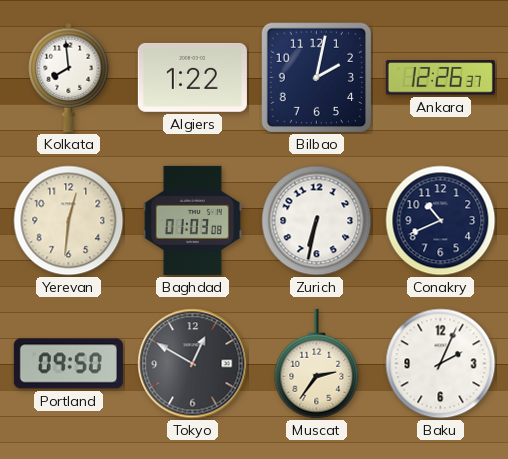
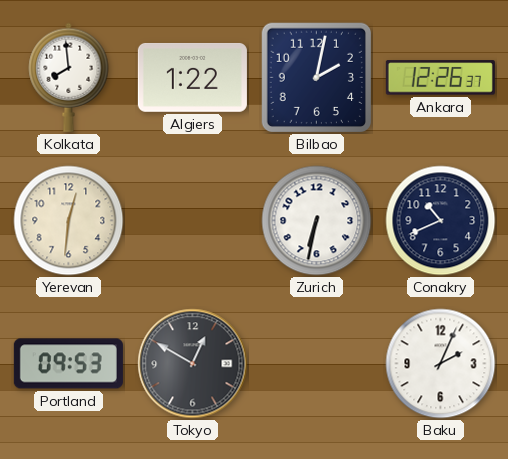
Baghdad: 01:03 -> none
Portland: 09:50 -> 09:53
Muscat: 2:36 -> none
